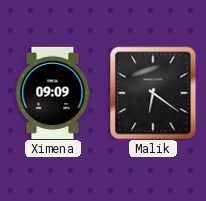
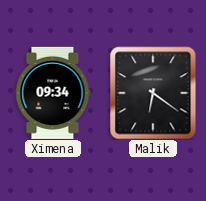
Ximena: 09:09 -> 09:34
